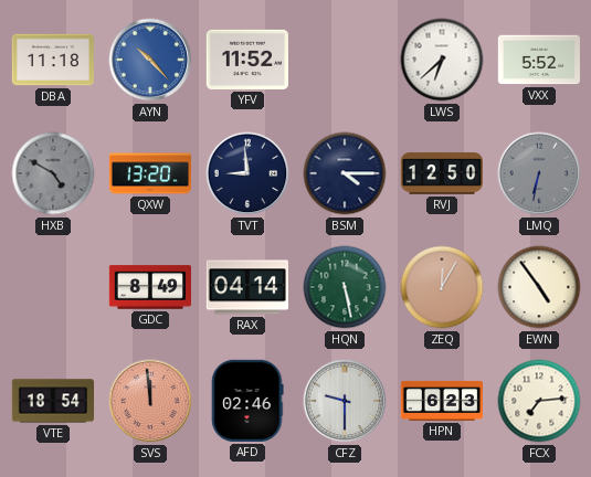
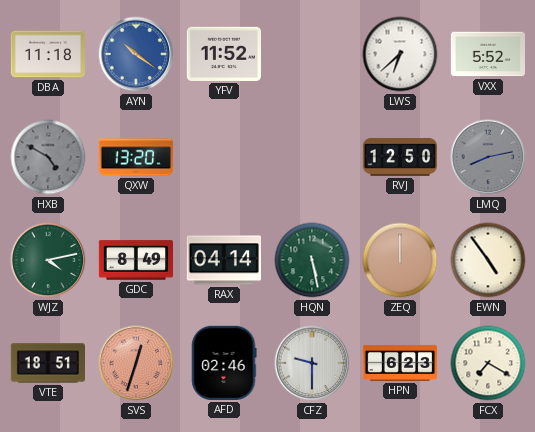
AYN: 10:23 -> 10:21
TVT: 8:59 -> none
BSM: 4:15 -> none
LMQ: 6:32 -> 8:13
WJZ: none -> 4:13
ZEQ: 12:05 -> 12:00
VTE: 18:54 -> 18:51
SVS: 11:59 -> 12:33
FCX: 7:14 -> 7:20
